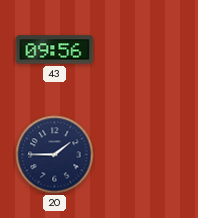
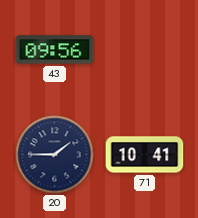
71: none -> 10:41
